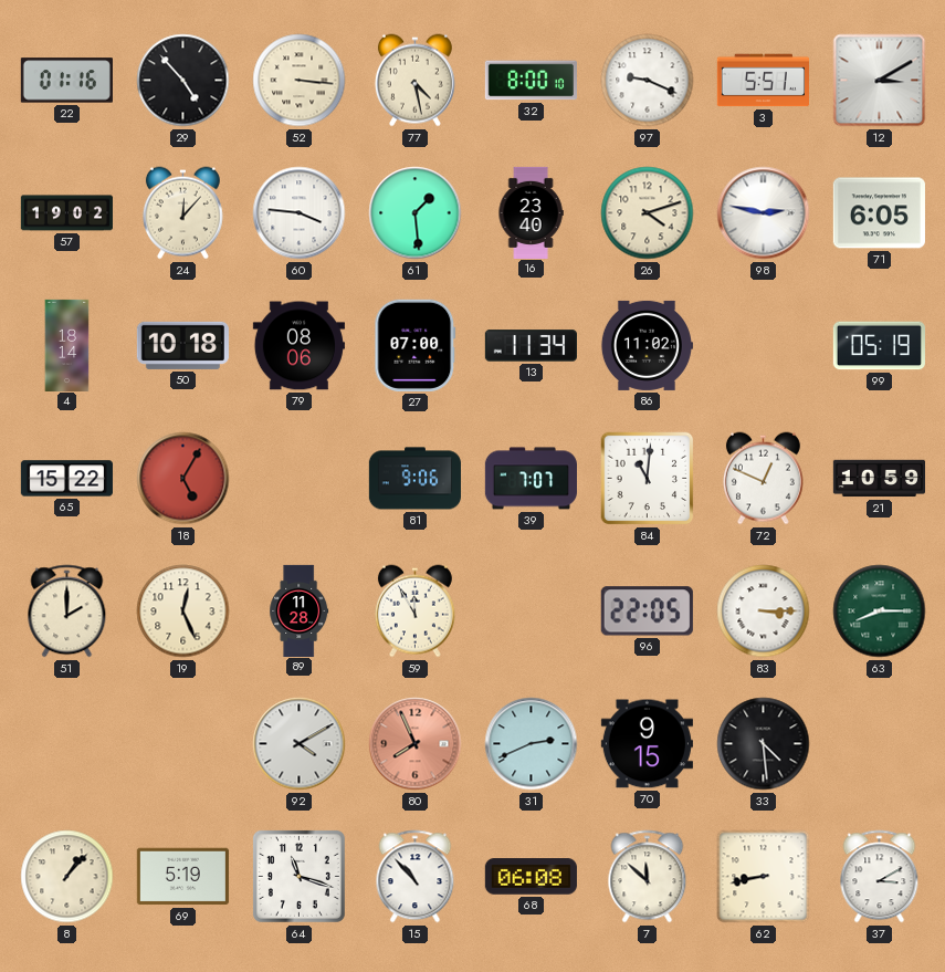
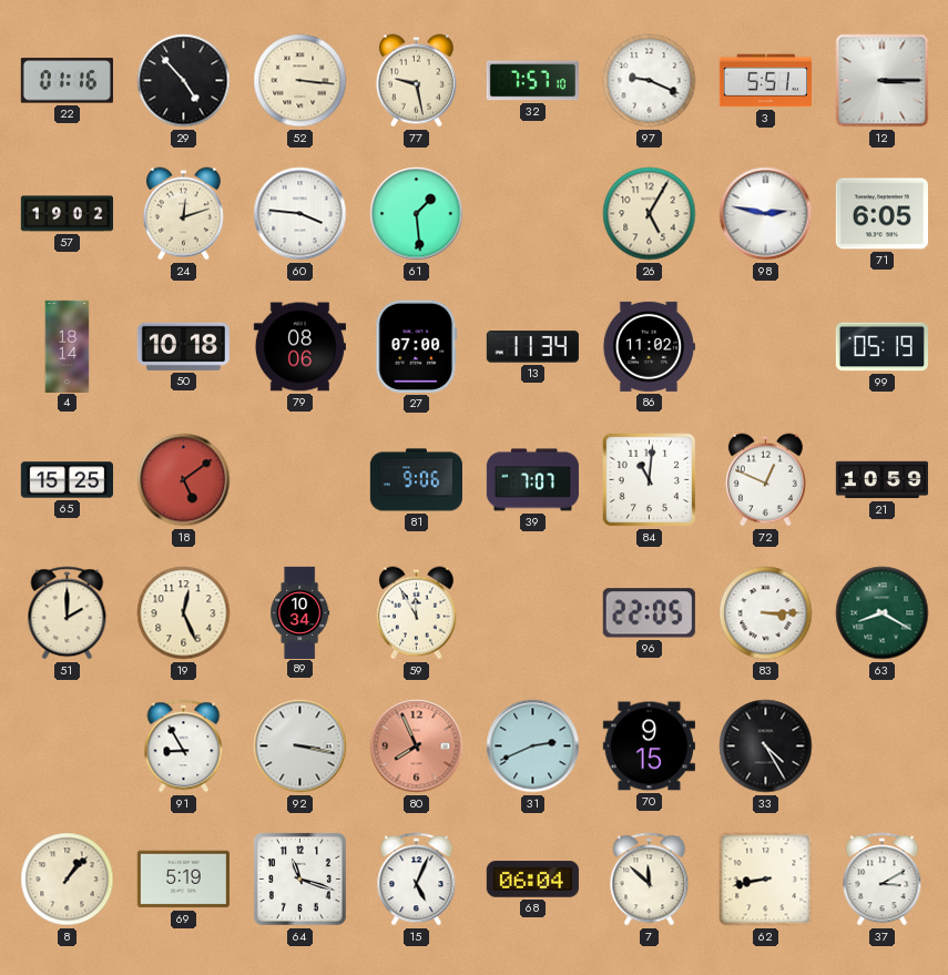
77: 4:28 -> 9:28
32: 8:00 -> 7:57
12: 3:10 -> 3:15
24: 12:07 -> 12:12
16: 23:40 -> none
26: 4:12 -> 5:05
65: 15:22 -> 15:25
18: 5:05 -> 5:09
89: 11:28 -> 10:34
63: 8:15 -> 8:20
91: none -> 8:55
92: 4:10 -> 3:17
33: 4:29 -> 4:25
15: 10:53 -> 5:04
68: 06:08 -> 06:04
